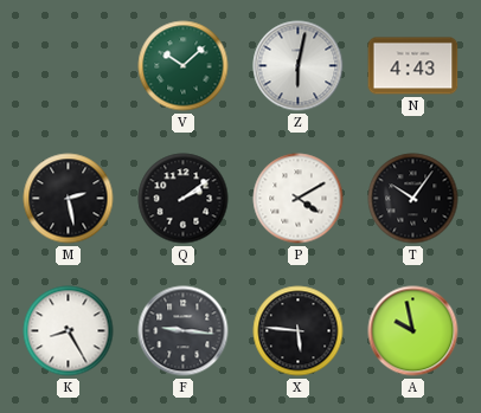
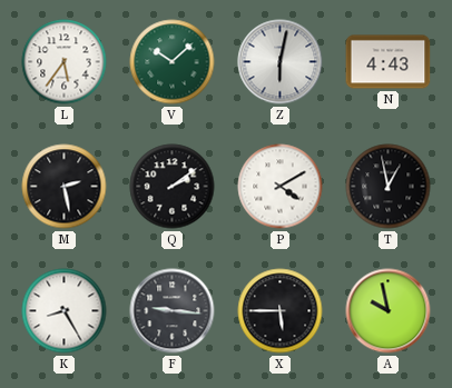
L: none -> 5:36
T: 10:06 -> 12:58
X: 5:46 -> 5:45
